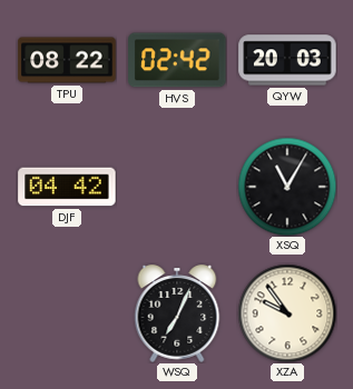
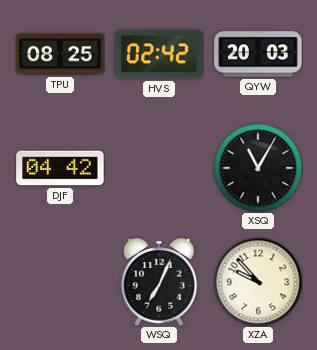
TPU: 08:22 -> 08:25
XZA: 9:54 -> 9:53
